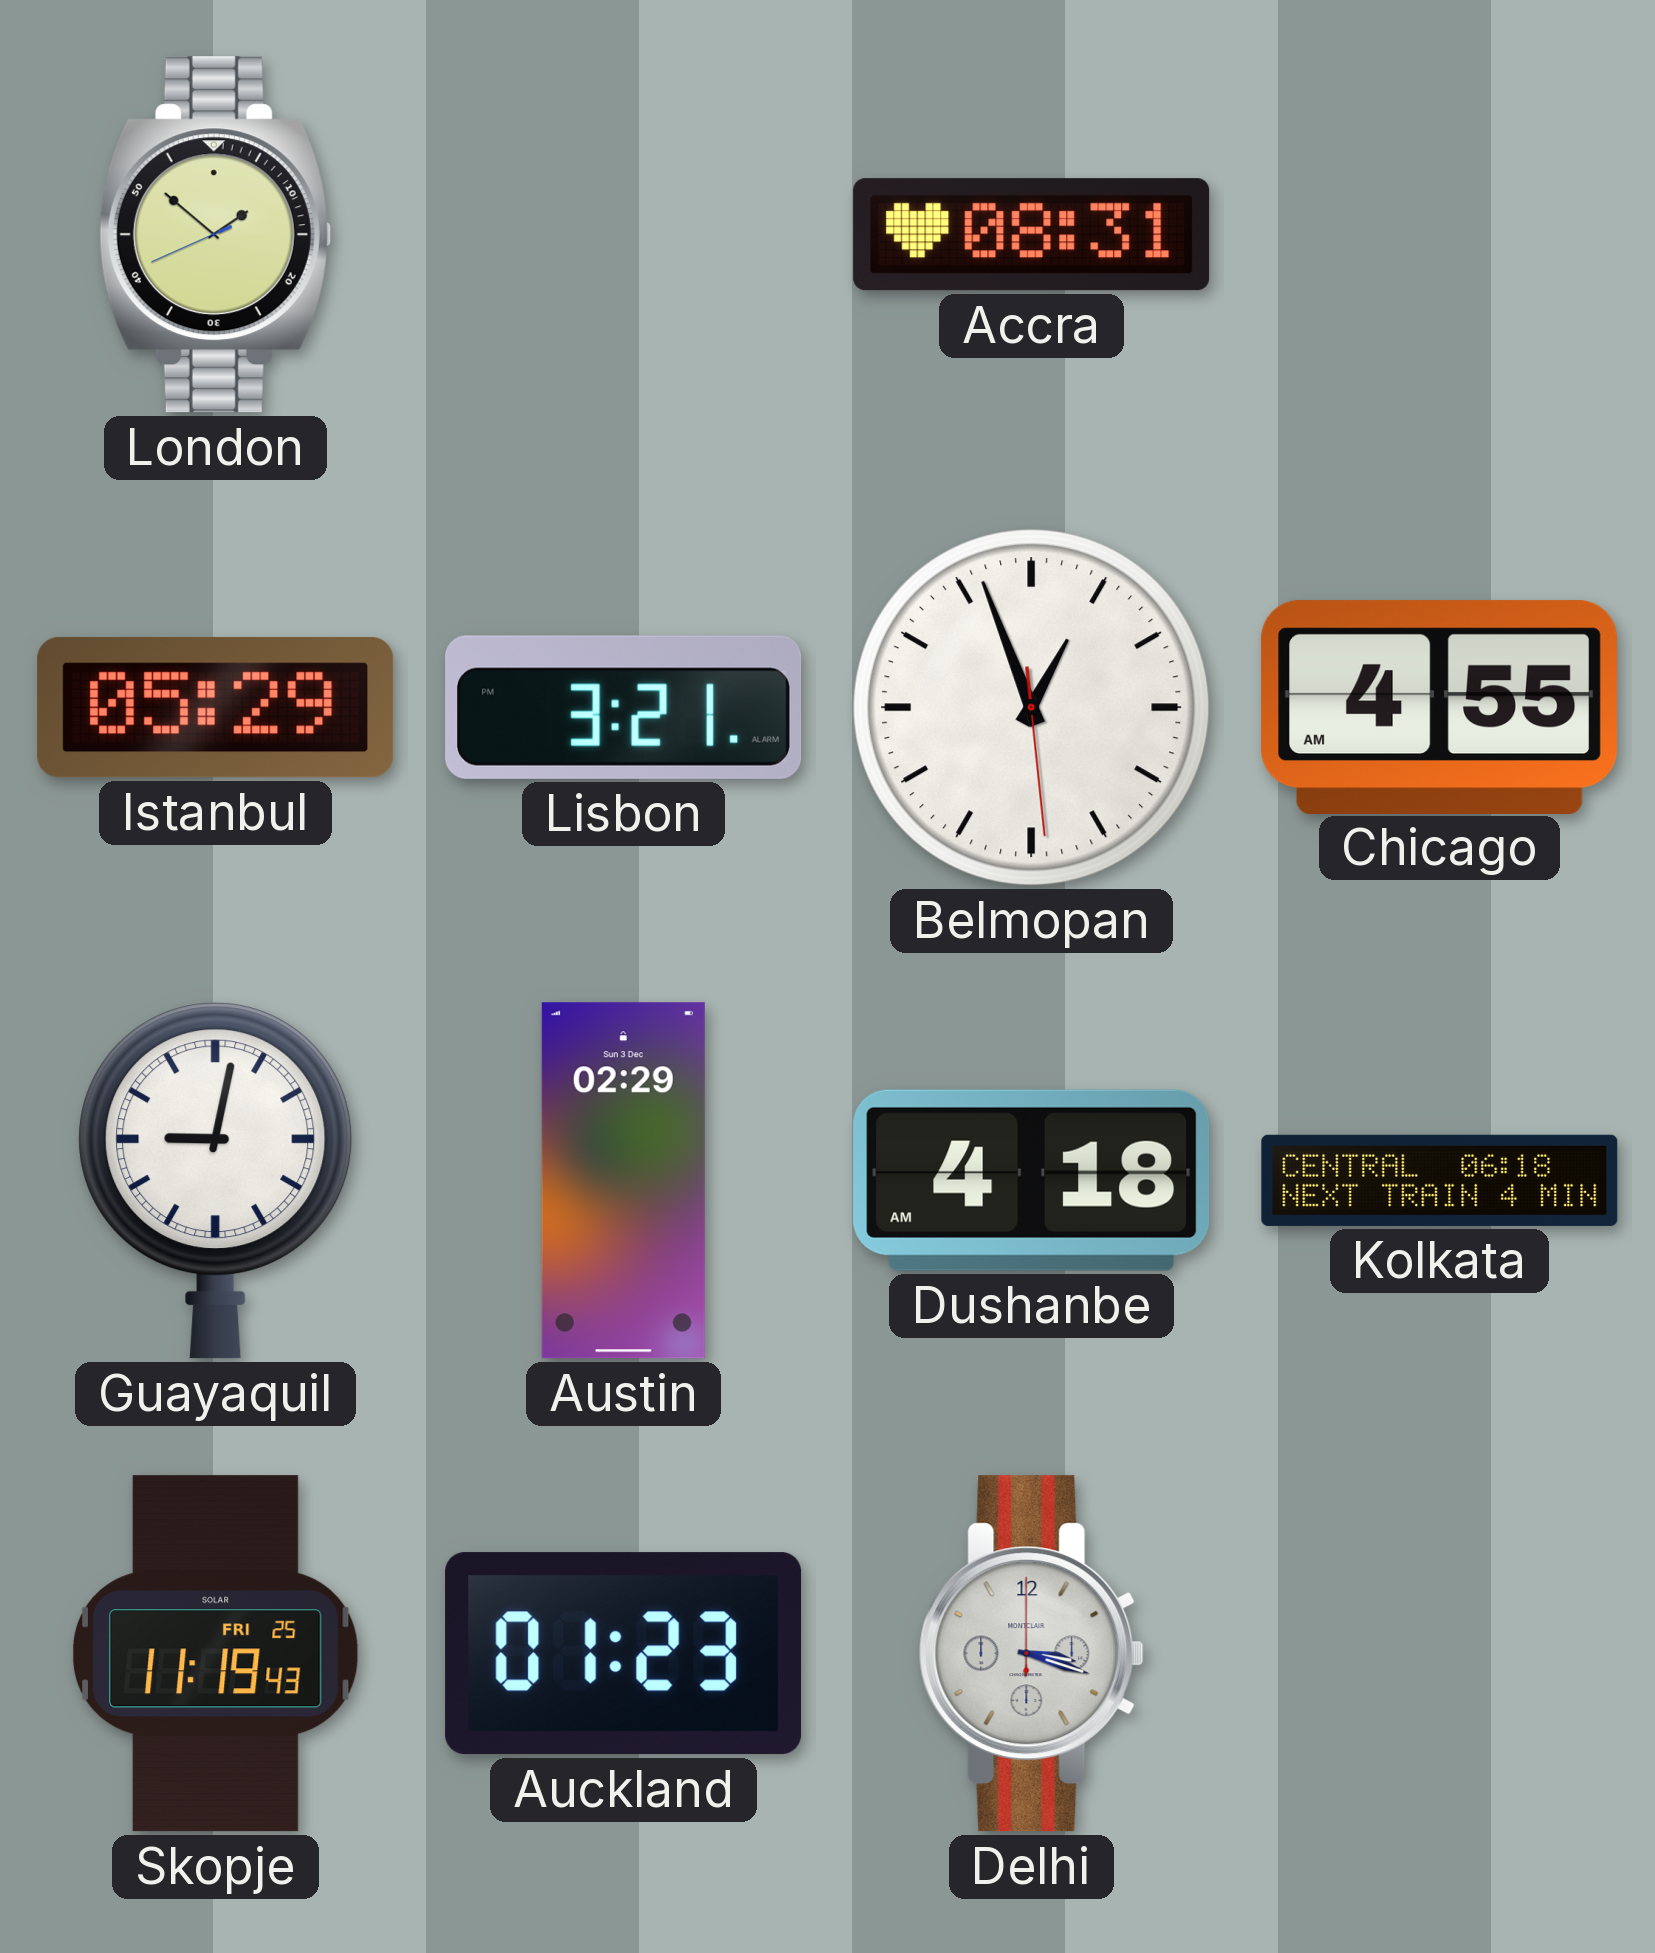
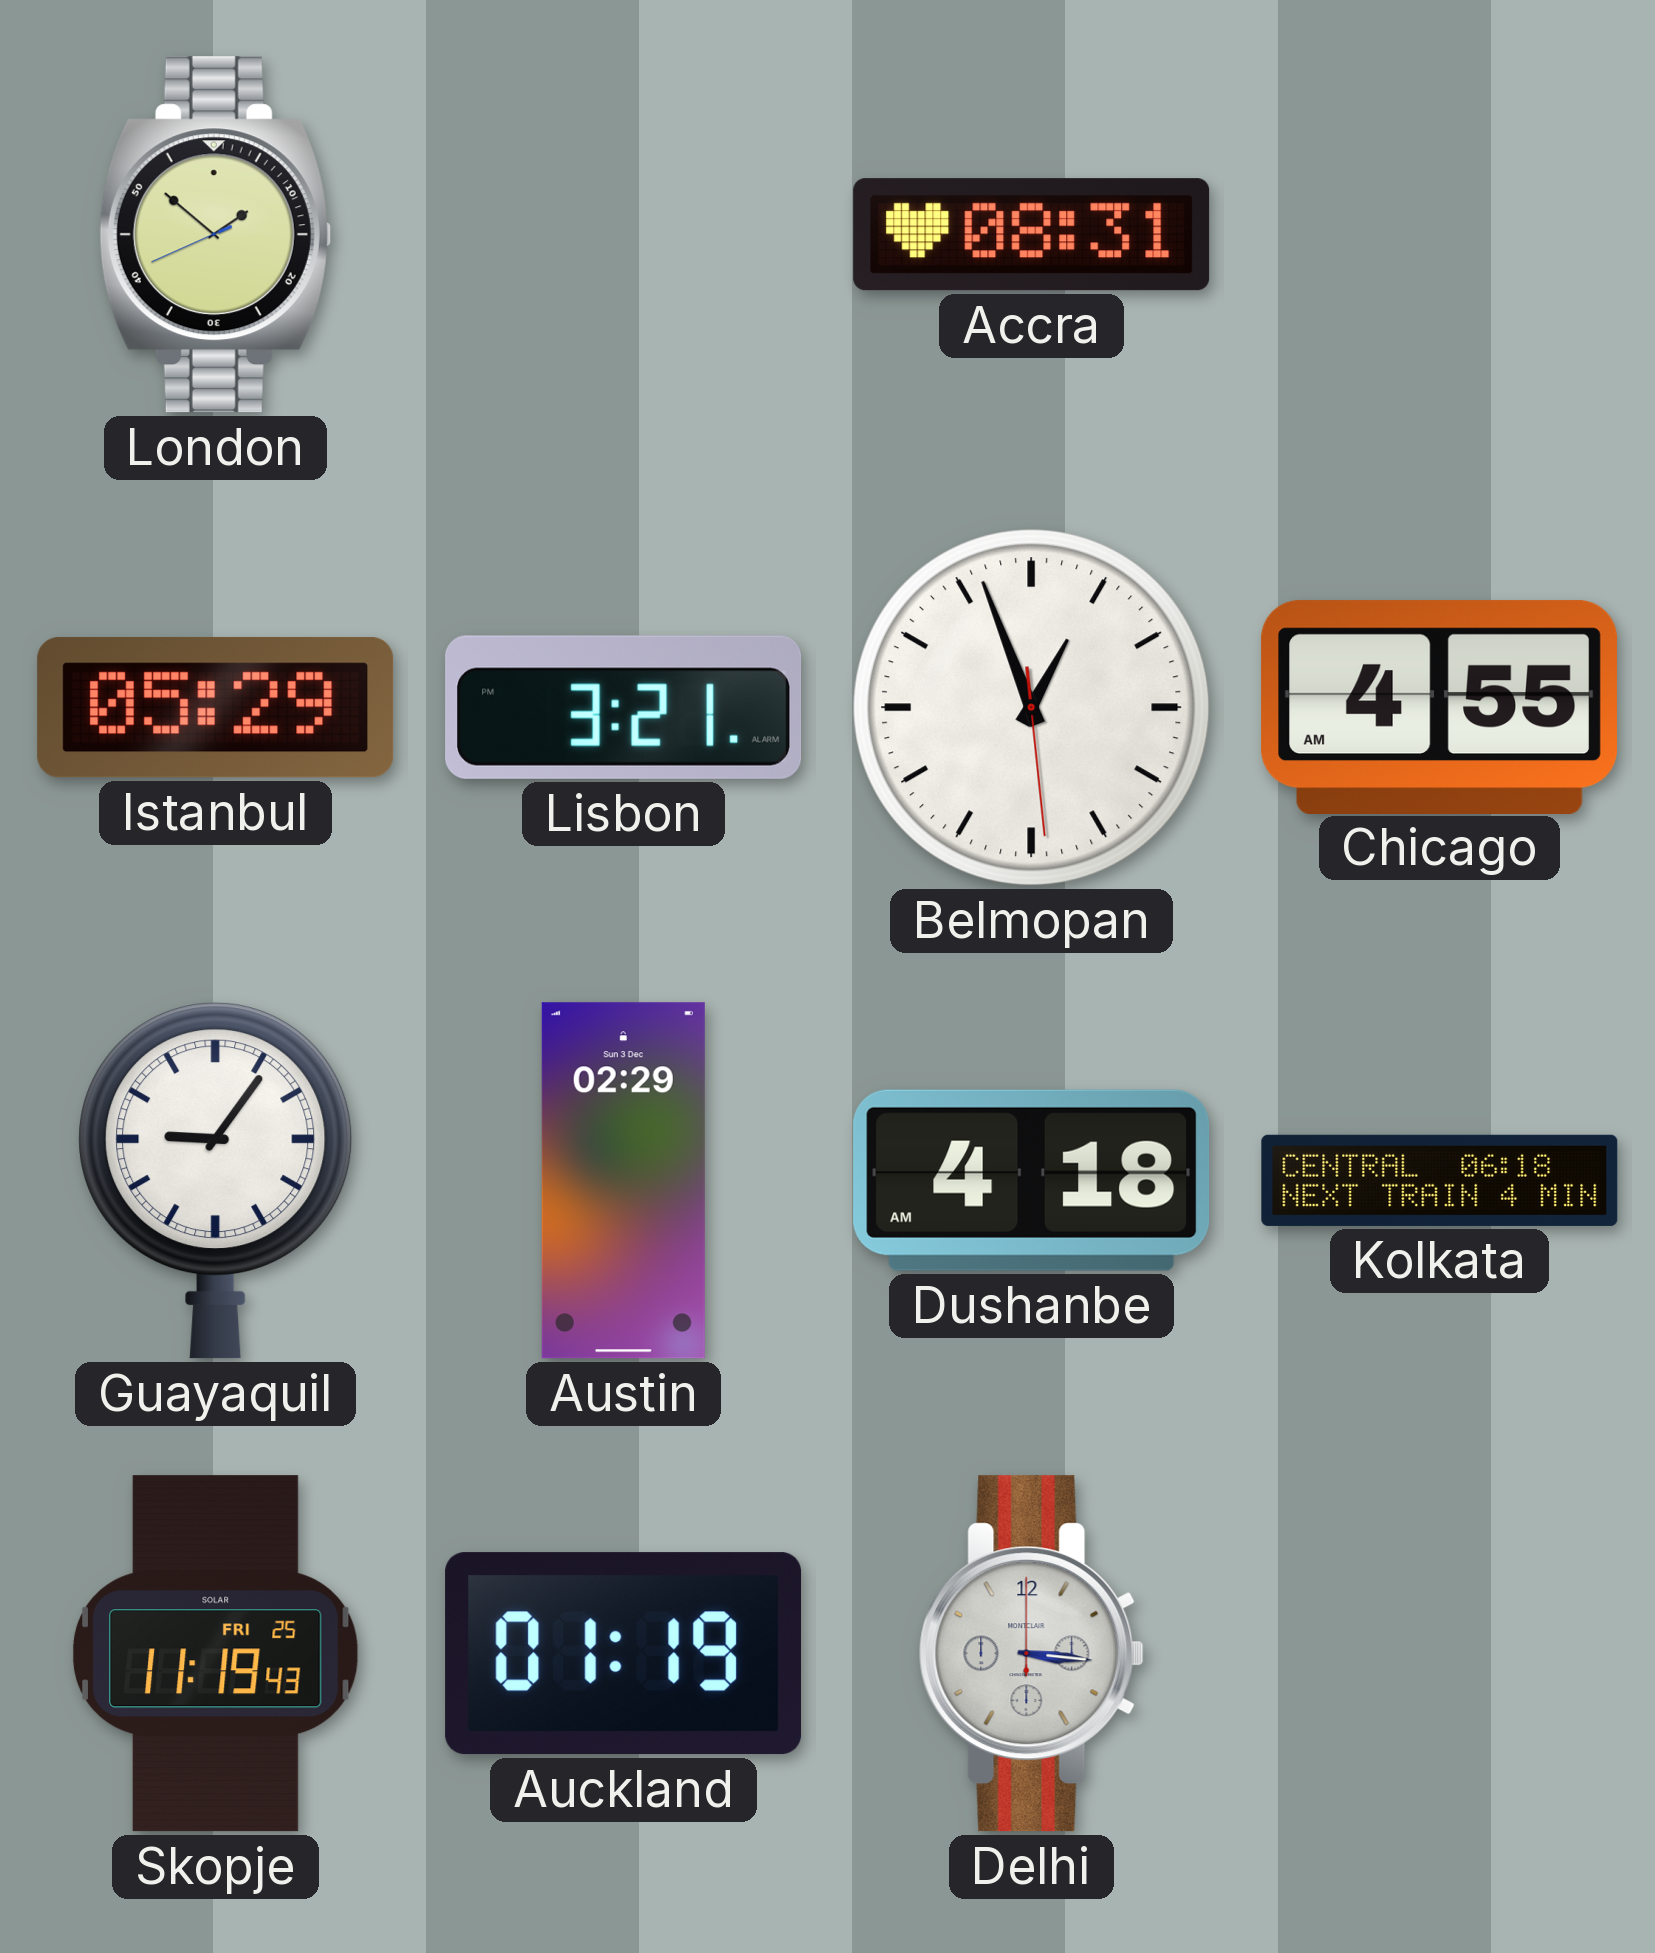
Guayaquil: 9:02 -> 9:06
Auckland: 01:23 -> 01:19
Delhi: 3:18 -> 3:16
